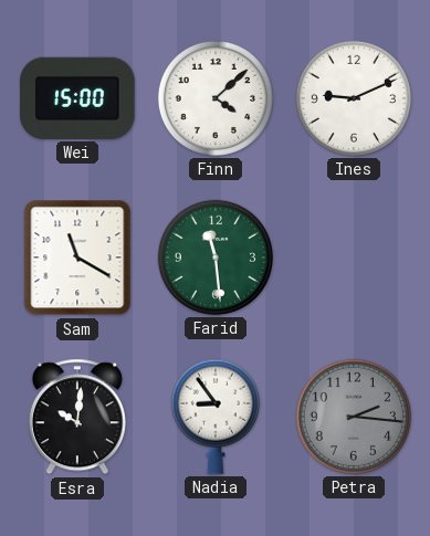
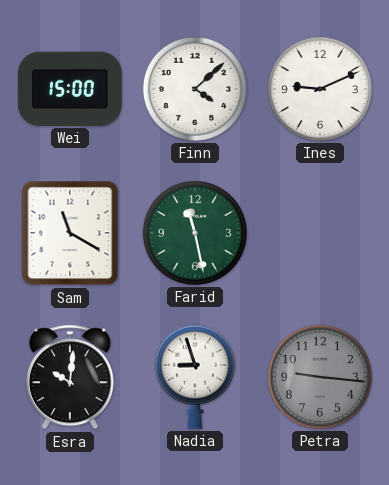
Farid: 11:29 -> 11:28
Nadia: 8:54 -> 8:57
Petra: 2:16 -> 9:16
